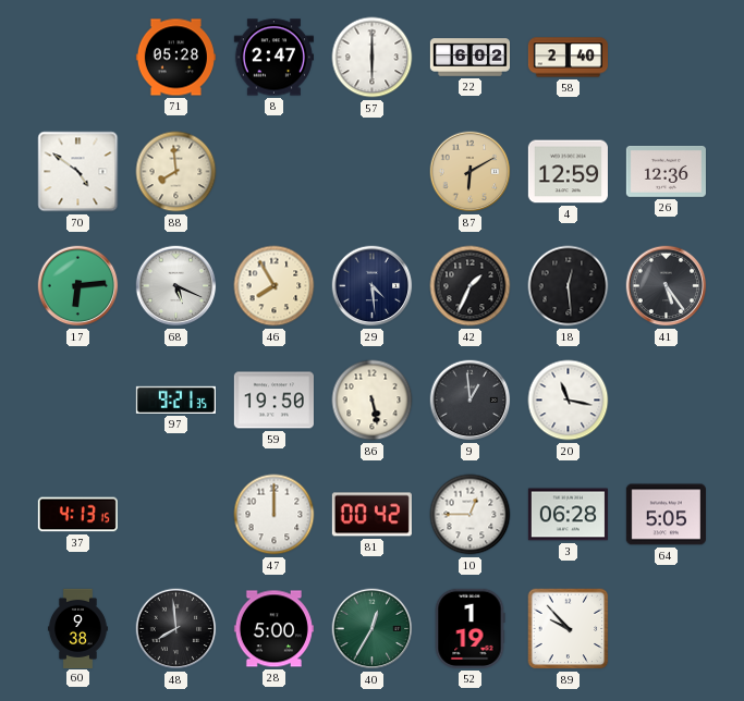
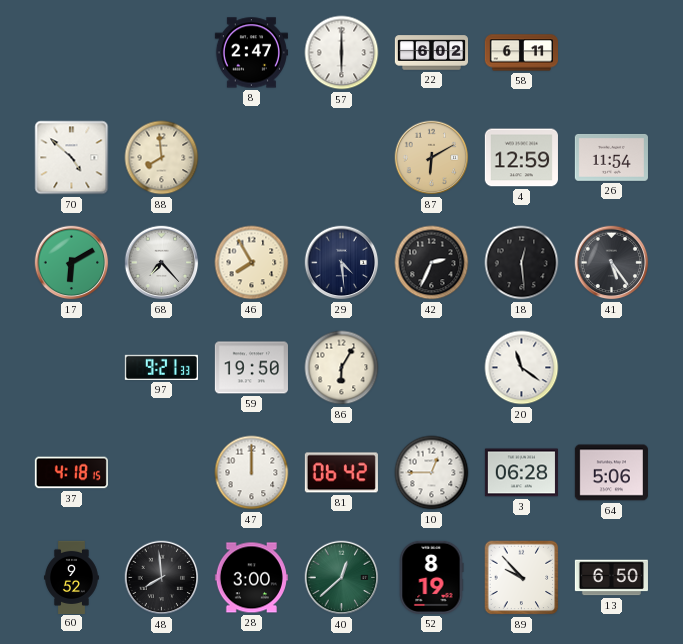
71: 05:28 -> none
58: 2:40 -> 6:11
70: 4:51 -> 4:52
26: 12:36 -> 11:54
17: 6:14 -> 6:10
68: 5:19 -> 7:23
42: 1:34 -> 2:34
97: 9:21:35 -> 9:21:33
86: 5:28 -> 6:05
9: 12:59 -> none
20: 11:17 -> 11:21
37: 4:13 -> 4:18
81: 00:42 -> 06:42
64: 5:05 -> 5:06
60: 9:38 -> 9:52
28: 5:00 -> 3:00
40: 12:35 -> 12:38
52: 1:19 -> 8:19
13: none -> 6:50
